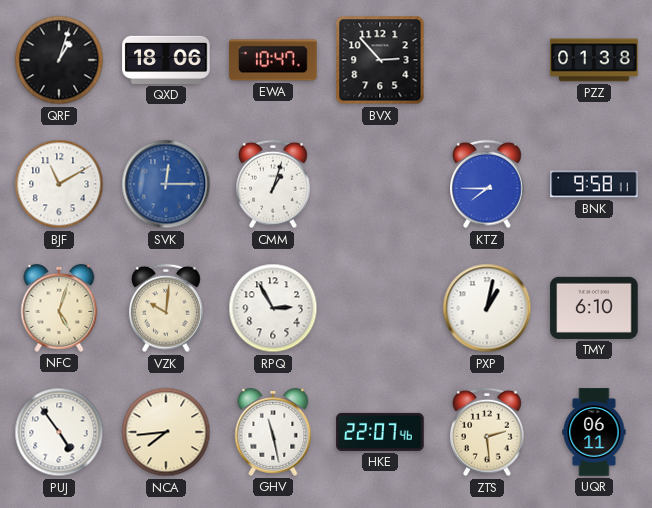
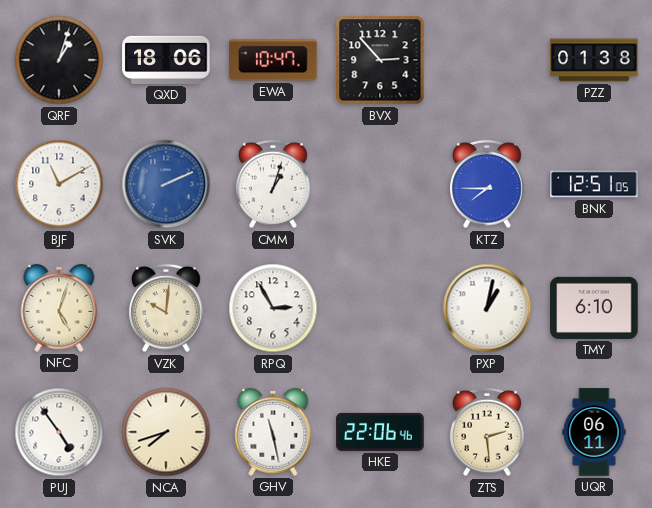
SVK: 12:15 -> 2:11
BNK: 9:58 -> 12:51
NCA: 7:44 -> 7:42
HKE: 22:07 -> 22:06
